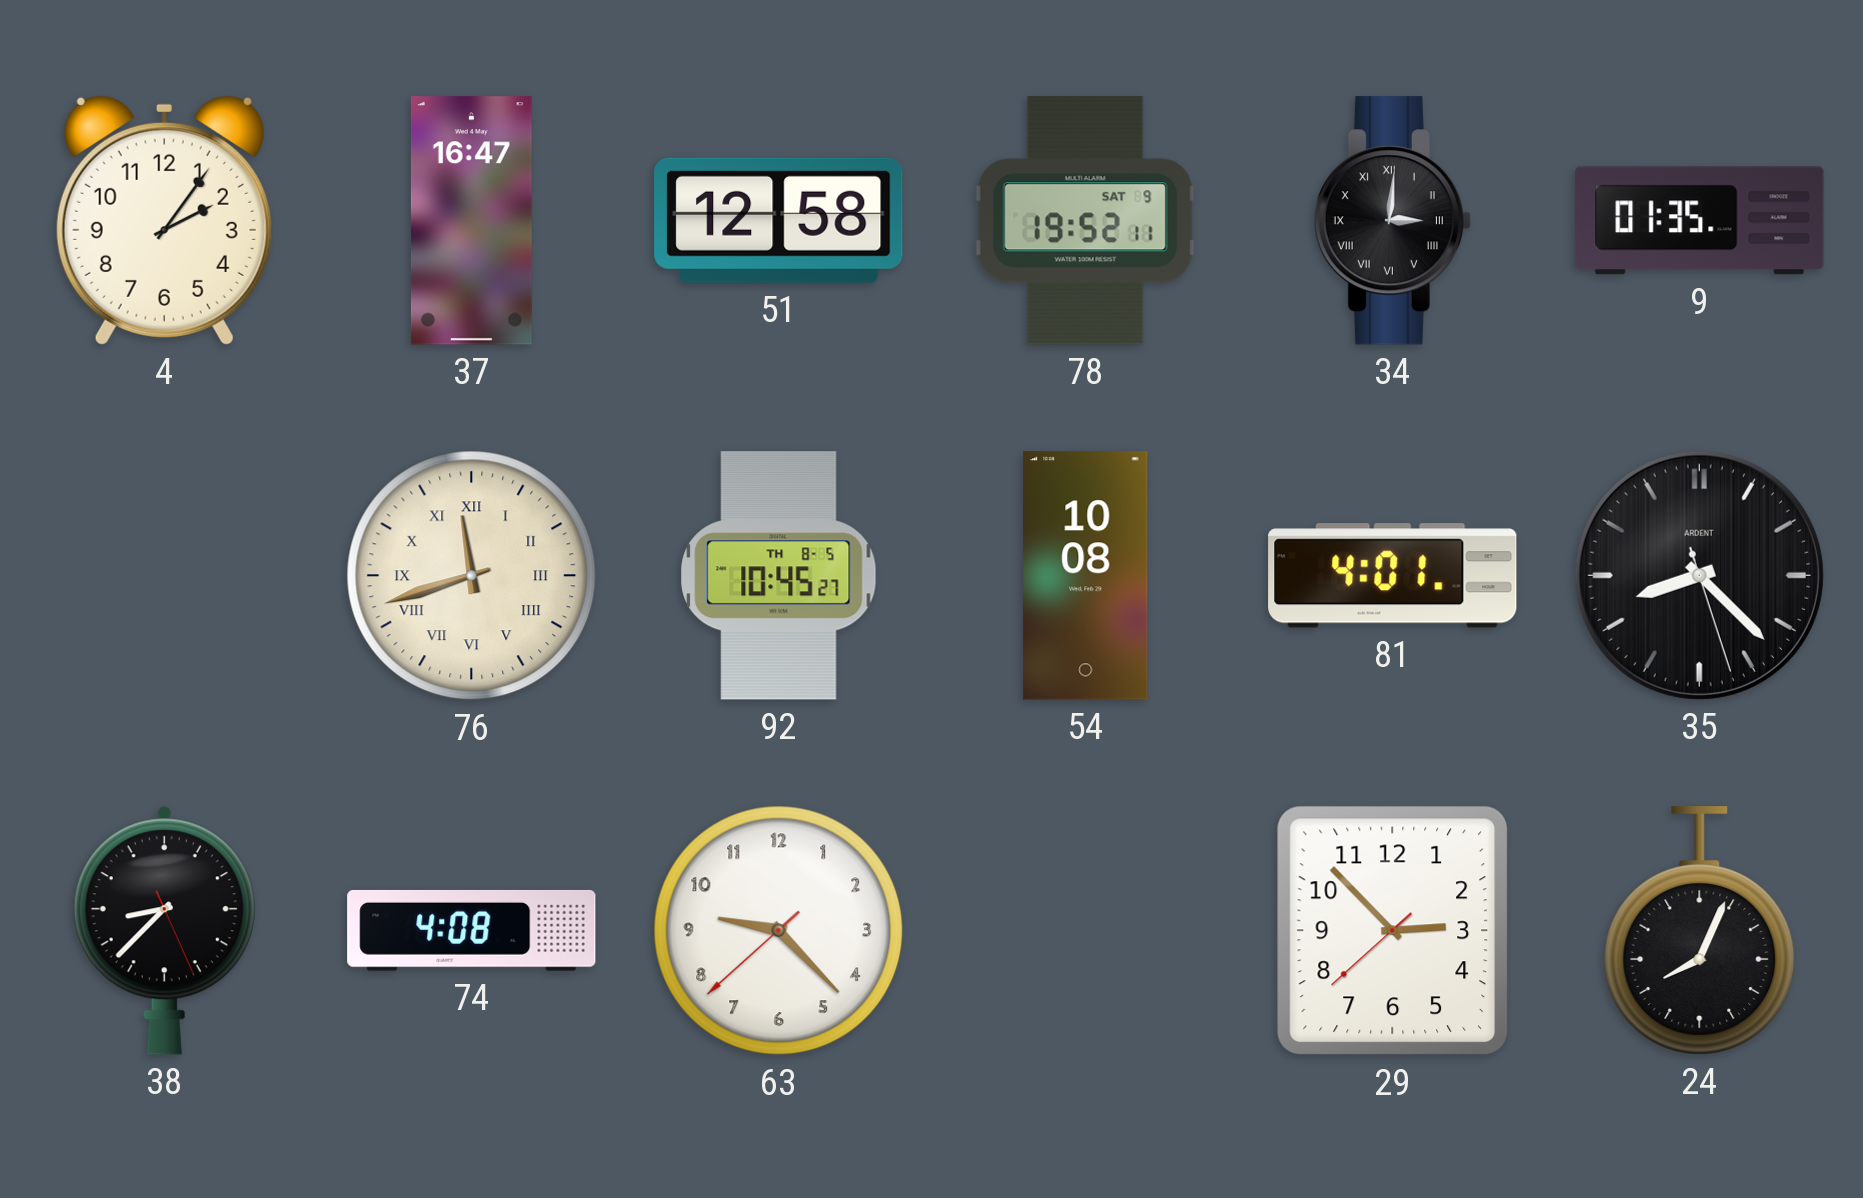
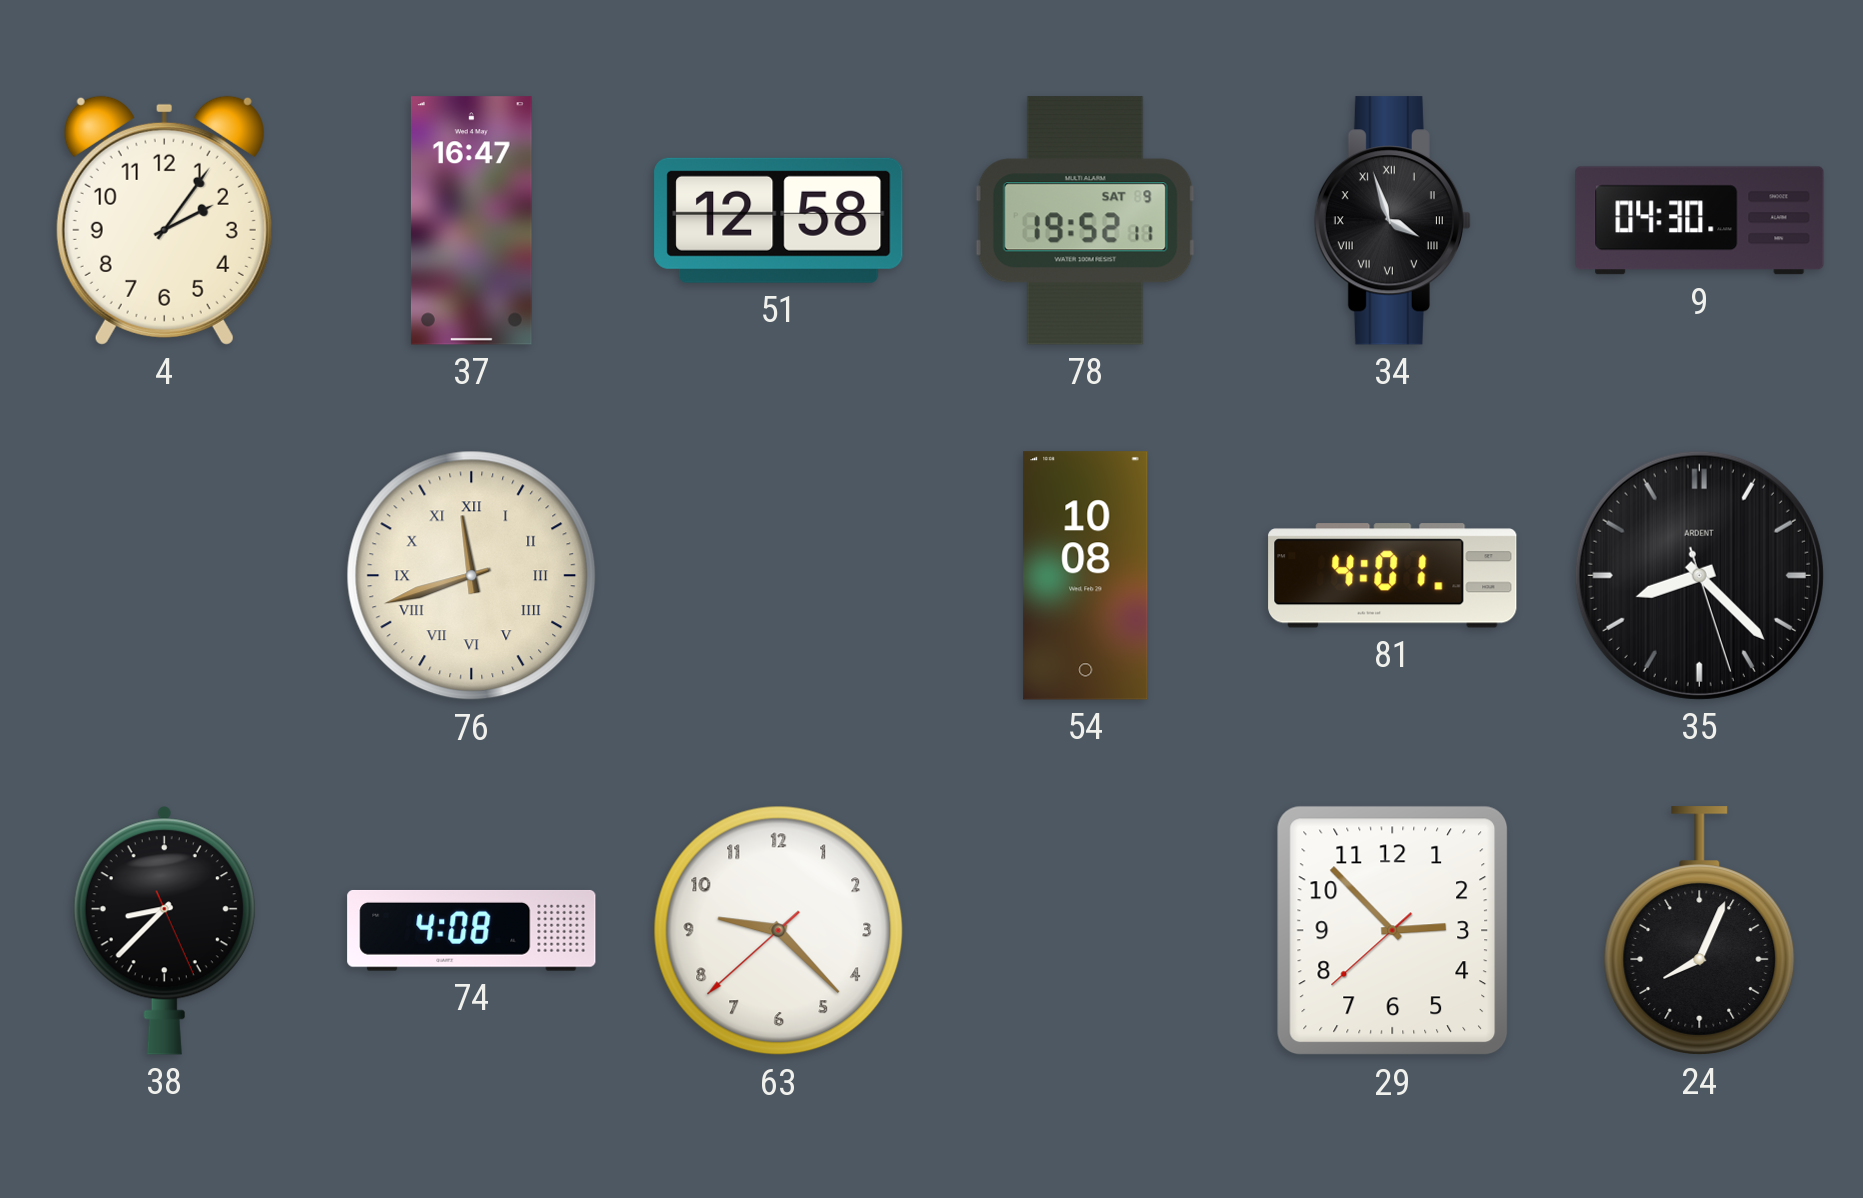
34: 3:01 -> 3:57
9: 01:35 -> 04:30
92: 10:45 -> none
